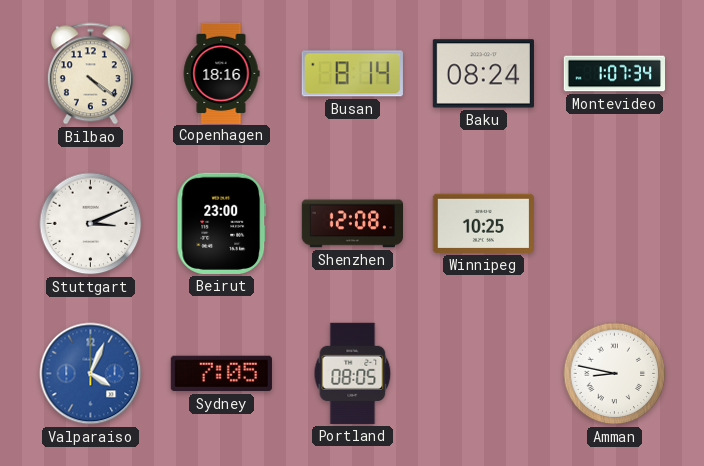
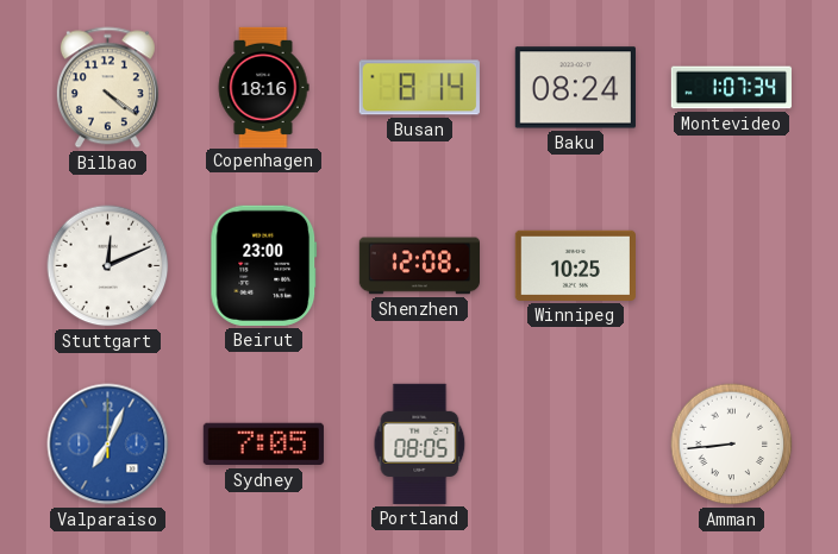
Stuttgart: 3:11 -> 12:11
Valparaiso: 4:04 -> 7:04
Amman: 8:47 -> 8:44
